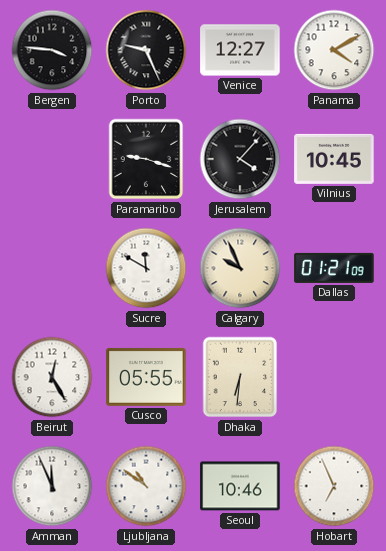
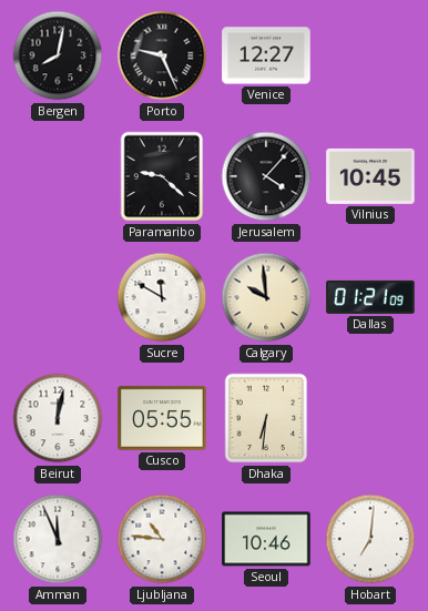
Bergen: 3:46 -> 8:02
Panama: 4:10 -> none
Paramaribo: 9:18 -> 9:22
Calgary: 9:56 -> 9:59
Beirut: 12:25 -> 12:02
Ljubljana: 10:51 -> 10:46
Hobart: 6:56 -> 7:01
